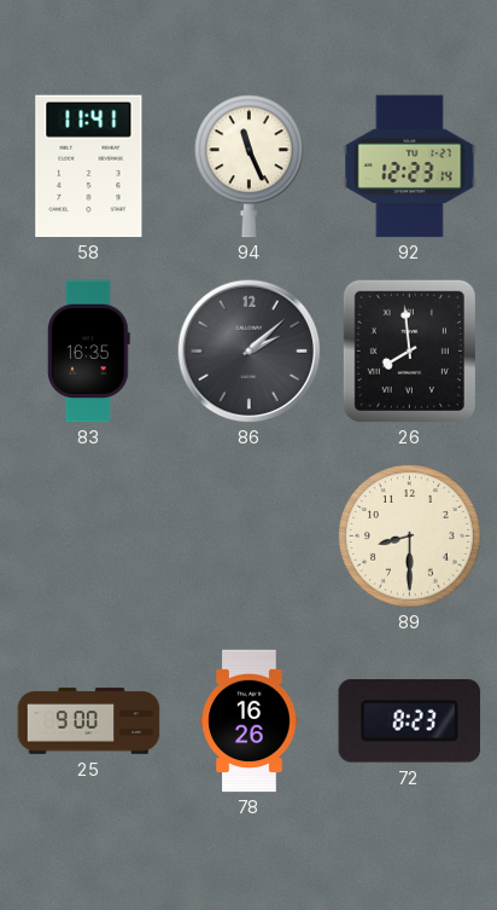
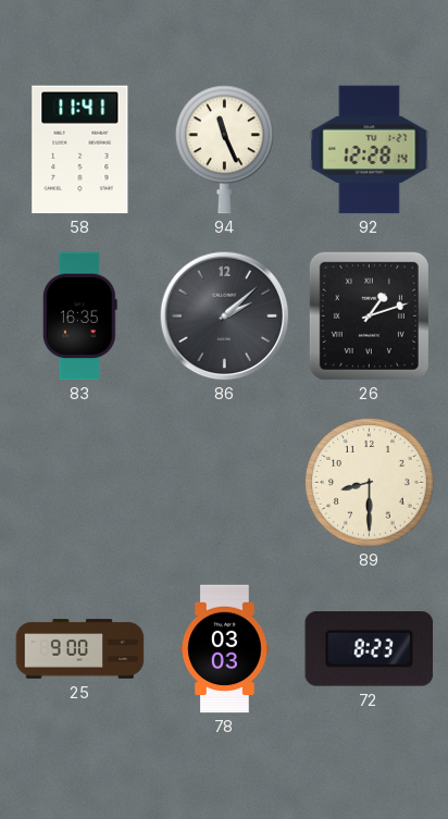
92: 12:23 -> 12:28
26: 7:59 -> 1:12
78: 16:26 -> 03:03
